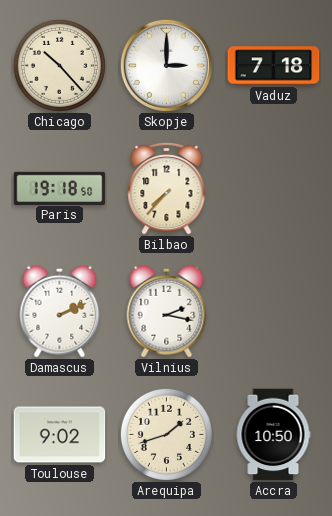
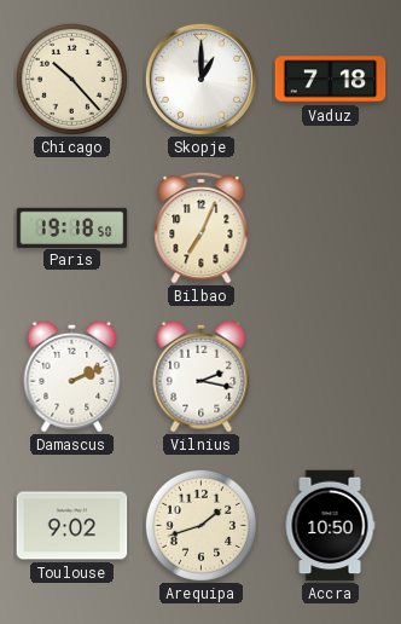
Skopje: 3:00 -> 1:00
Bilbao: 7:37 -> 7:04
